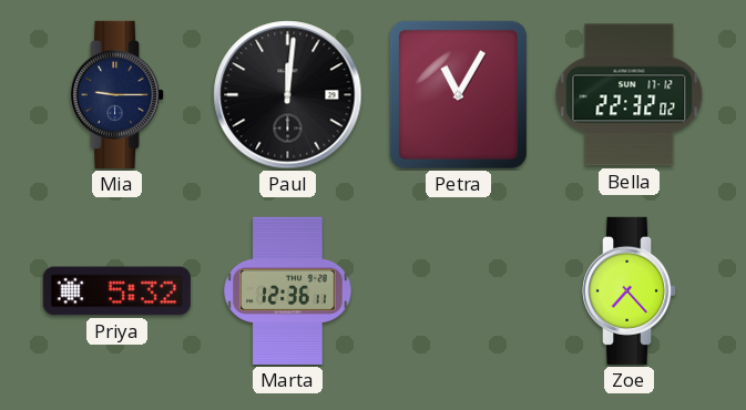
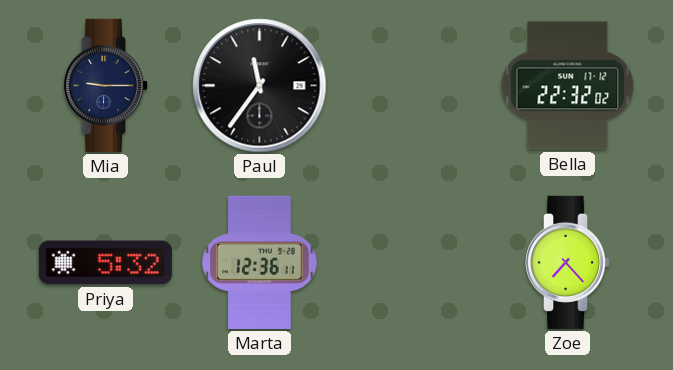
Paul: 12:01 -> 11:36
Petra: 11:05 -> none
